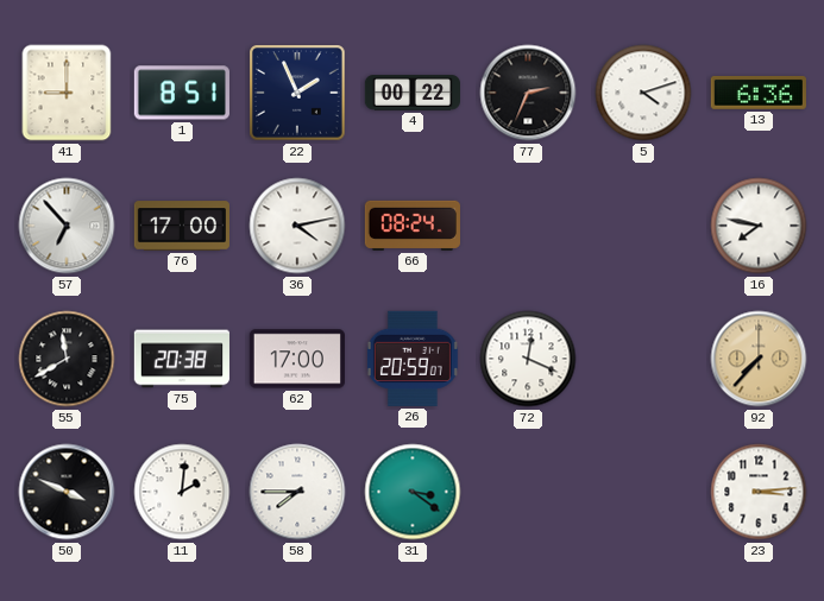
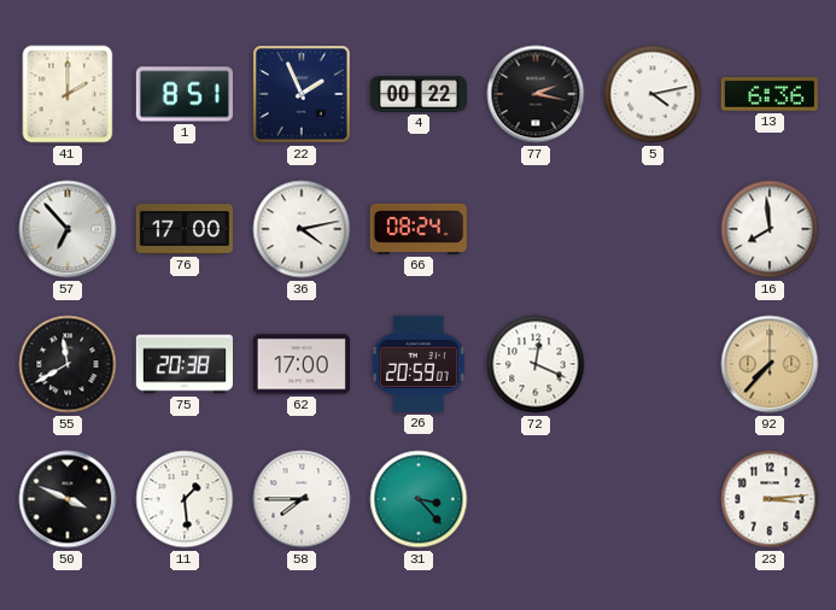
41: 9:00 -> 2:00
77: 2:34 -> 2:17
5: 4:12 -> 4:13
16: 7:47 -> 7:59
11: 2:01 -> 1:29
31: 3:21 -> 3:23
